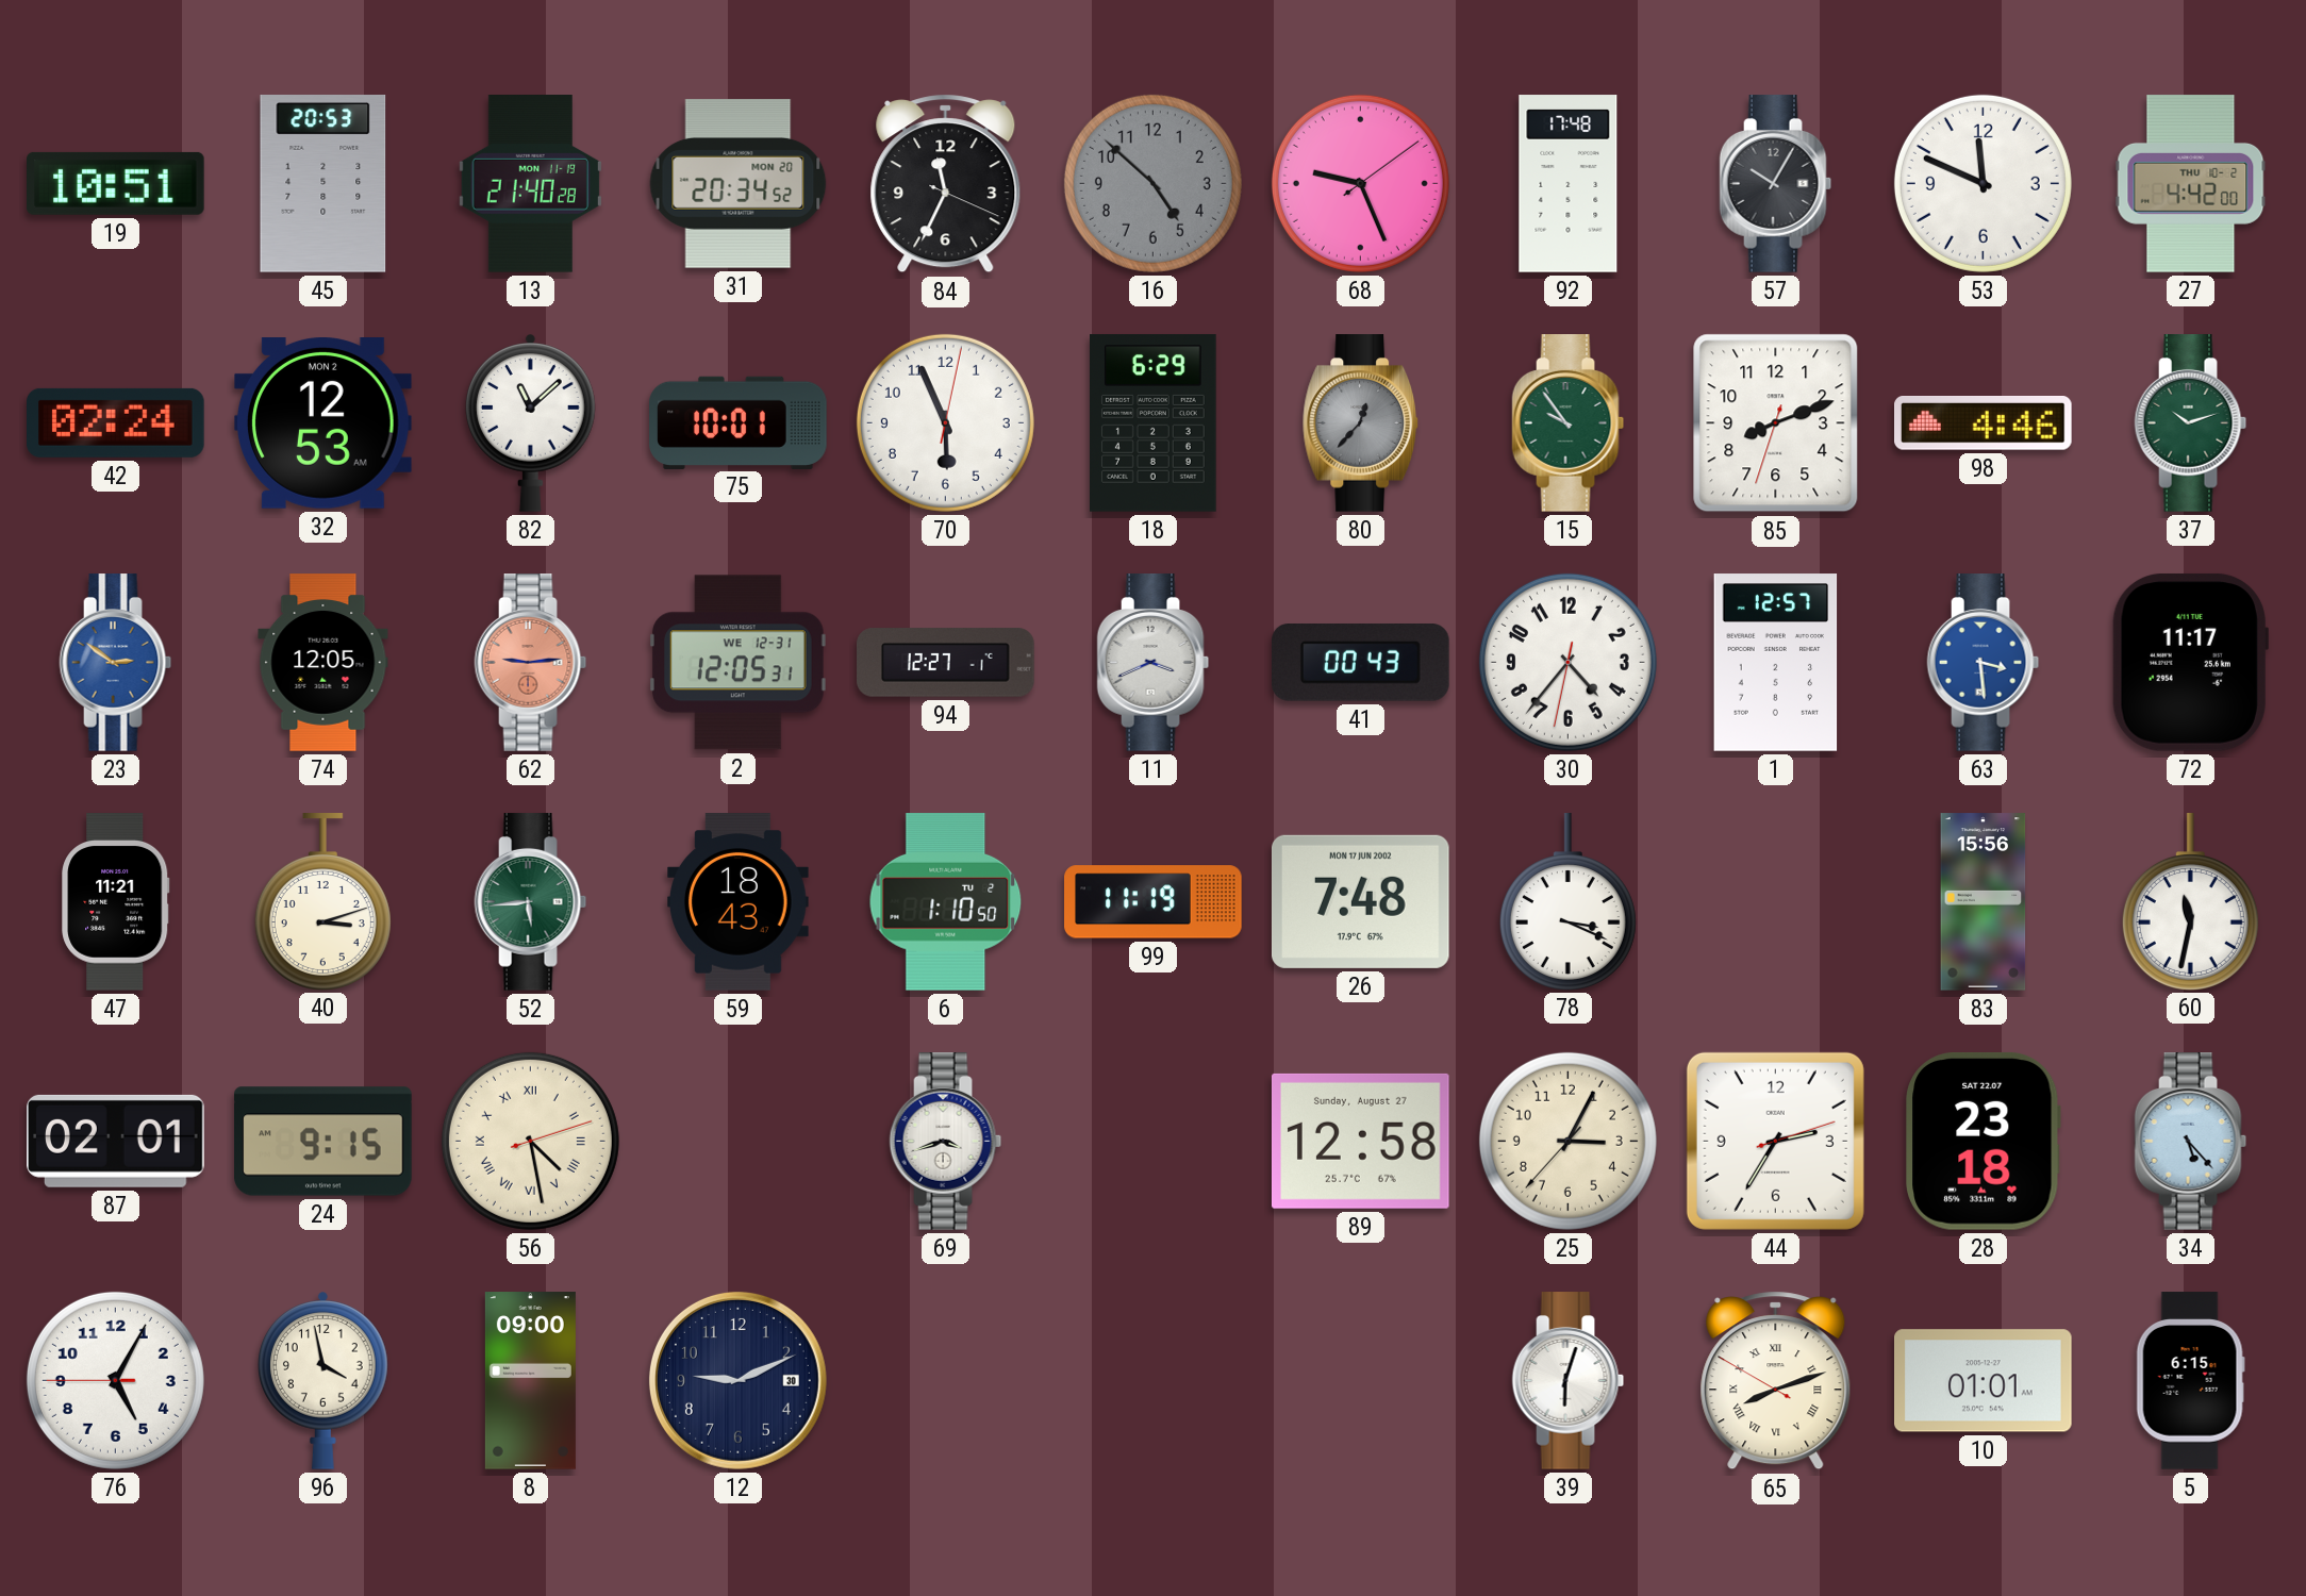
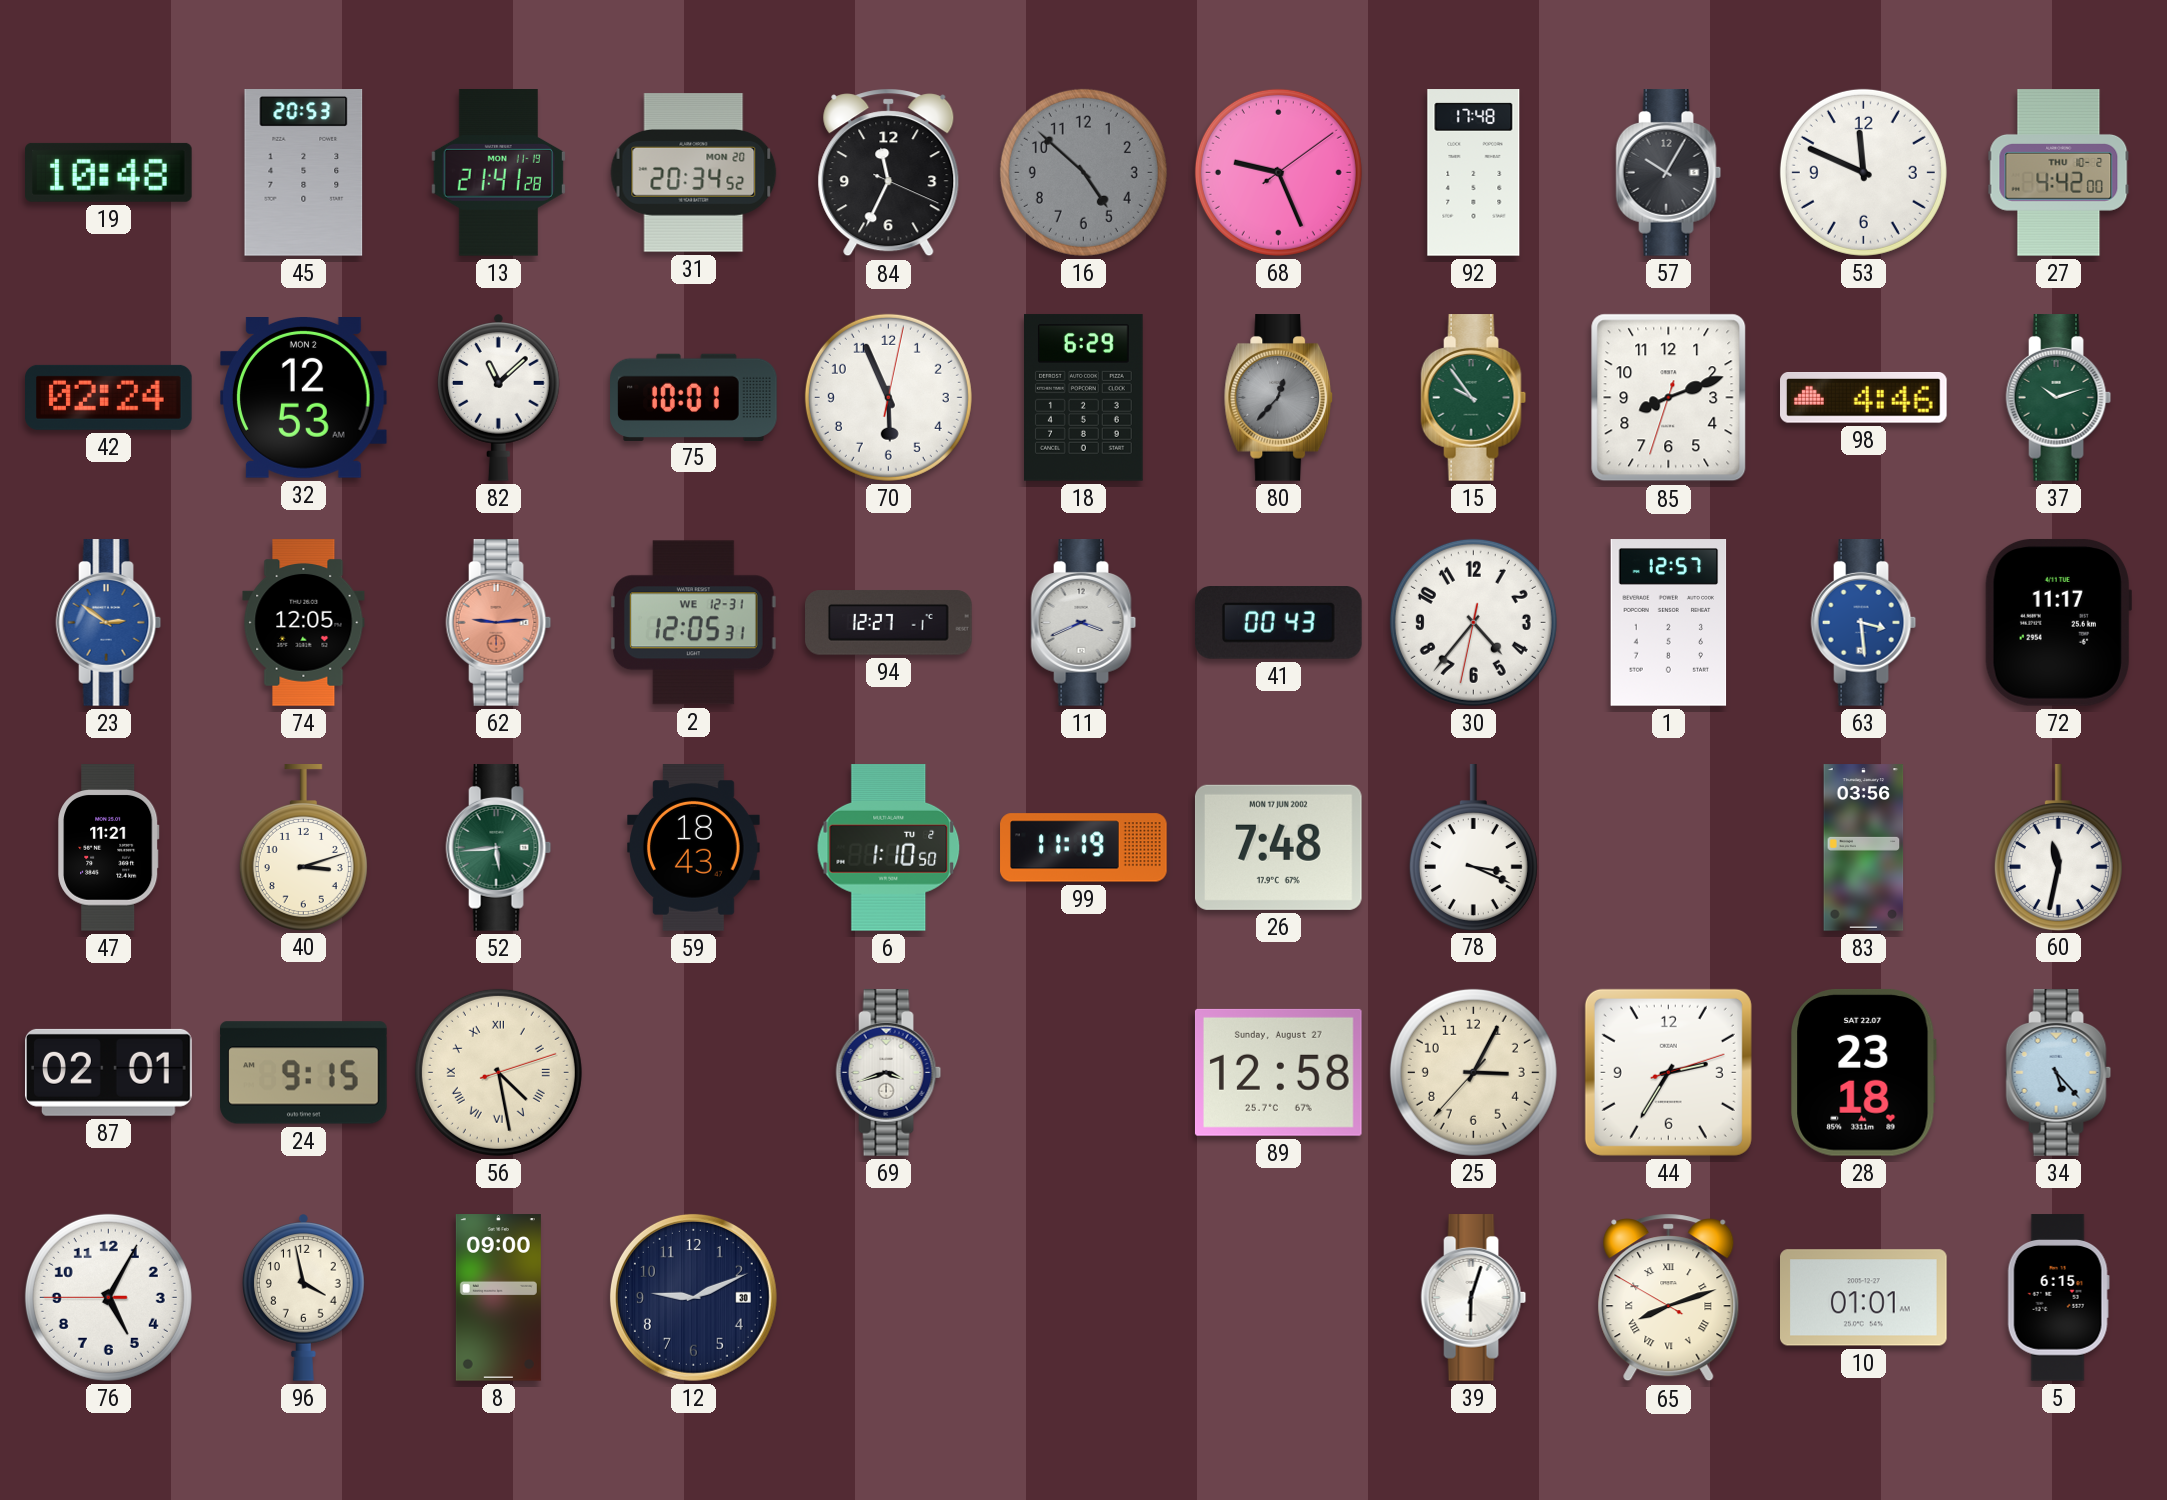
19: 10:51 -> 10:48
13: 21:40 -> 21:41
83: 15:56 -> 03:56
